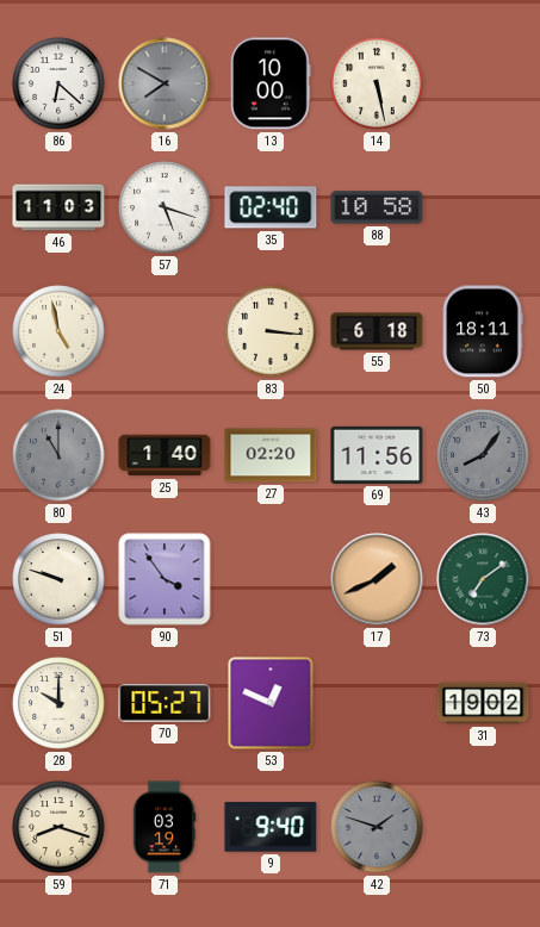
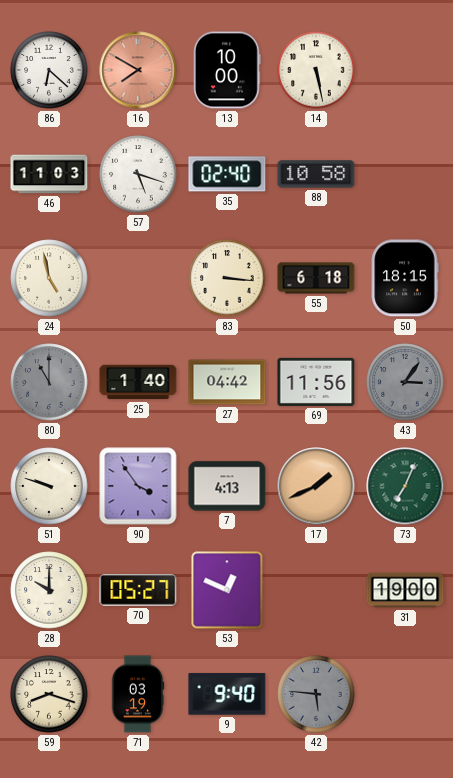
16 dial: grey -> salmon
50: 18:11 -> 18:15
27: 02:20 -> 04:42
43: 8:06 -> 3:06
7: none -> 4:13
73: 7:09 -> 7:04
31: 19:02 -> 19:00
42: 1:48 -> 5:46
